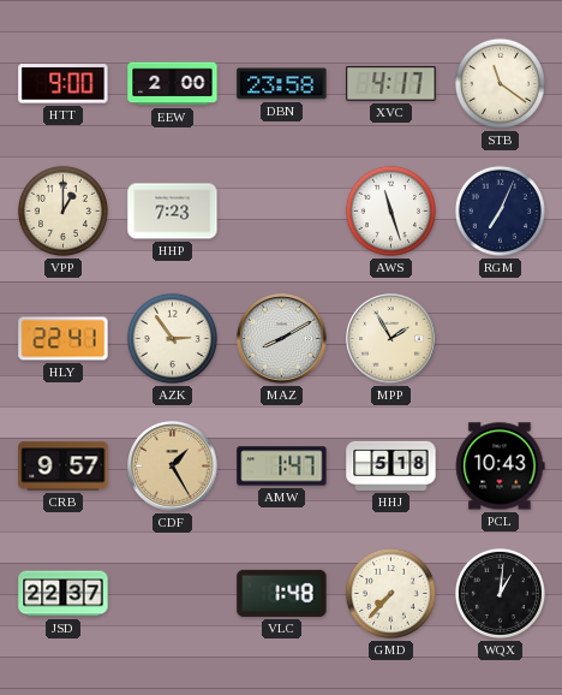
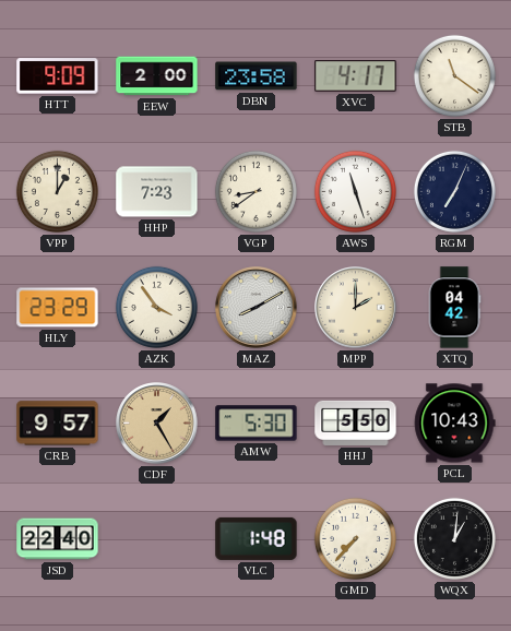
HTT: 9:00 -> 9:09
VGP: none -> 8:39
HLY: 22:41 -> 23:29
AZK: 2:54 -> 3:54
MPP: 1:55 -> 2:00
XTQ: none -> 04:42
AMW: 1:47 -> 5:30
HHJ: 5:18 -> 5:50
JSD: 22:37 -> 22:40
